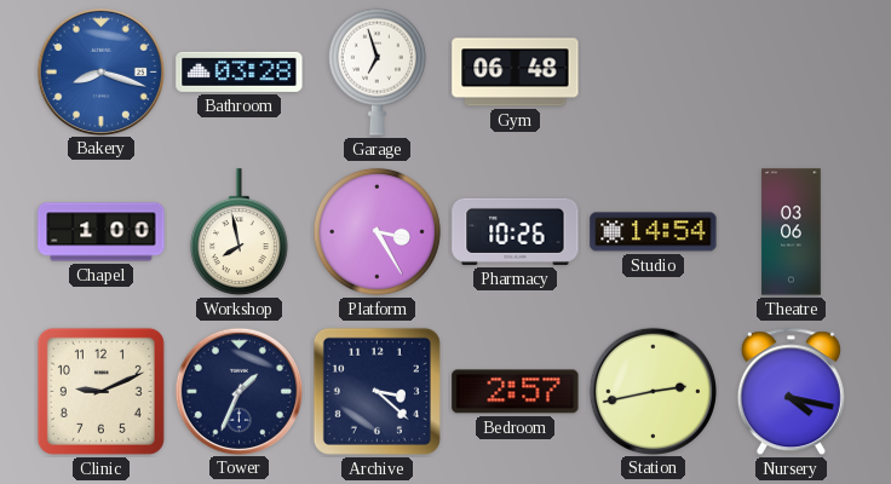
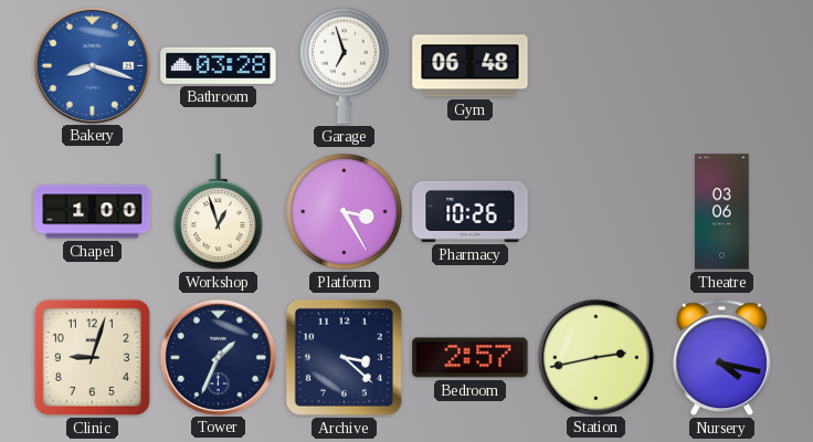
Workshop: 7:58 -> 12:57
Studio: 14:54 -> none
Clinic: 9:11 -> 9:03
